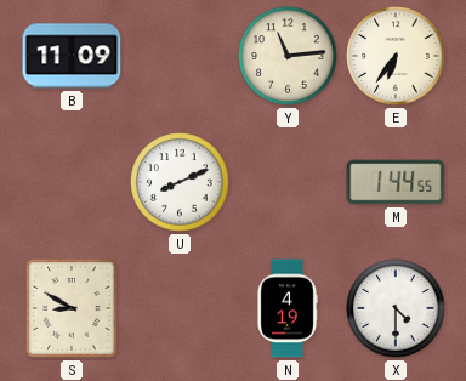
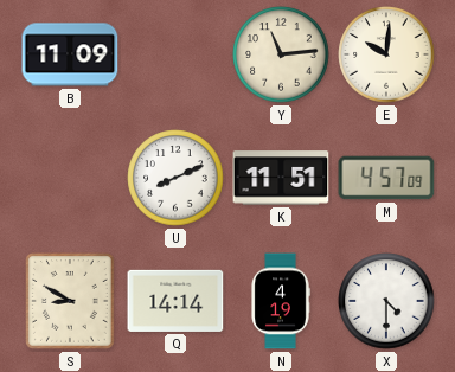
E: 6:36 -> 10:01
K: none -> 11:51
M: 1:44 -> 4:57
Q: none -> 14:14
